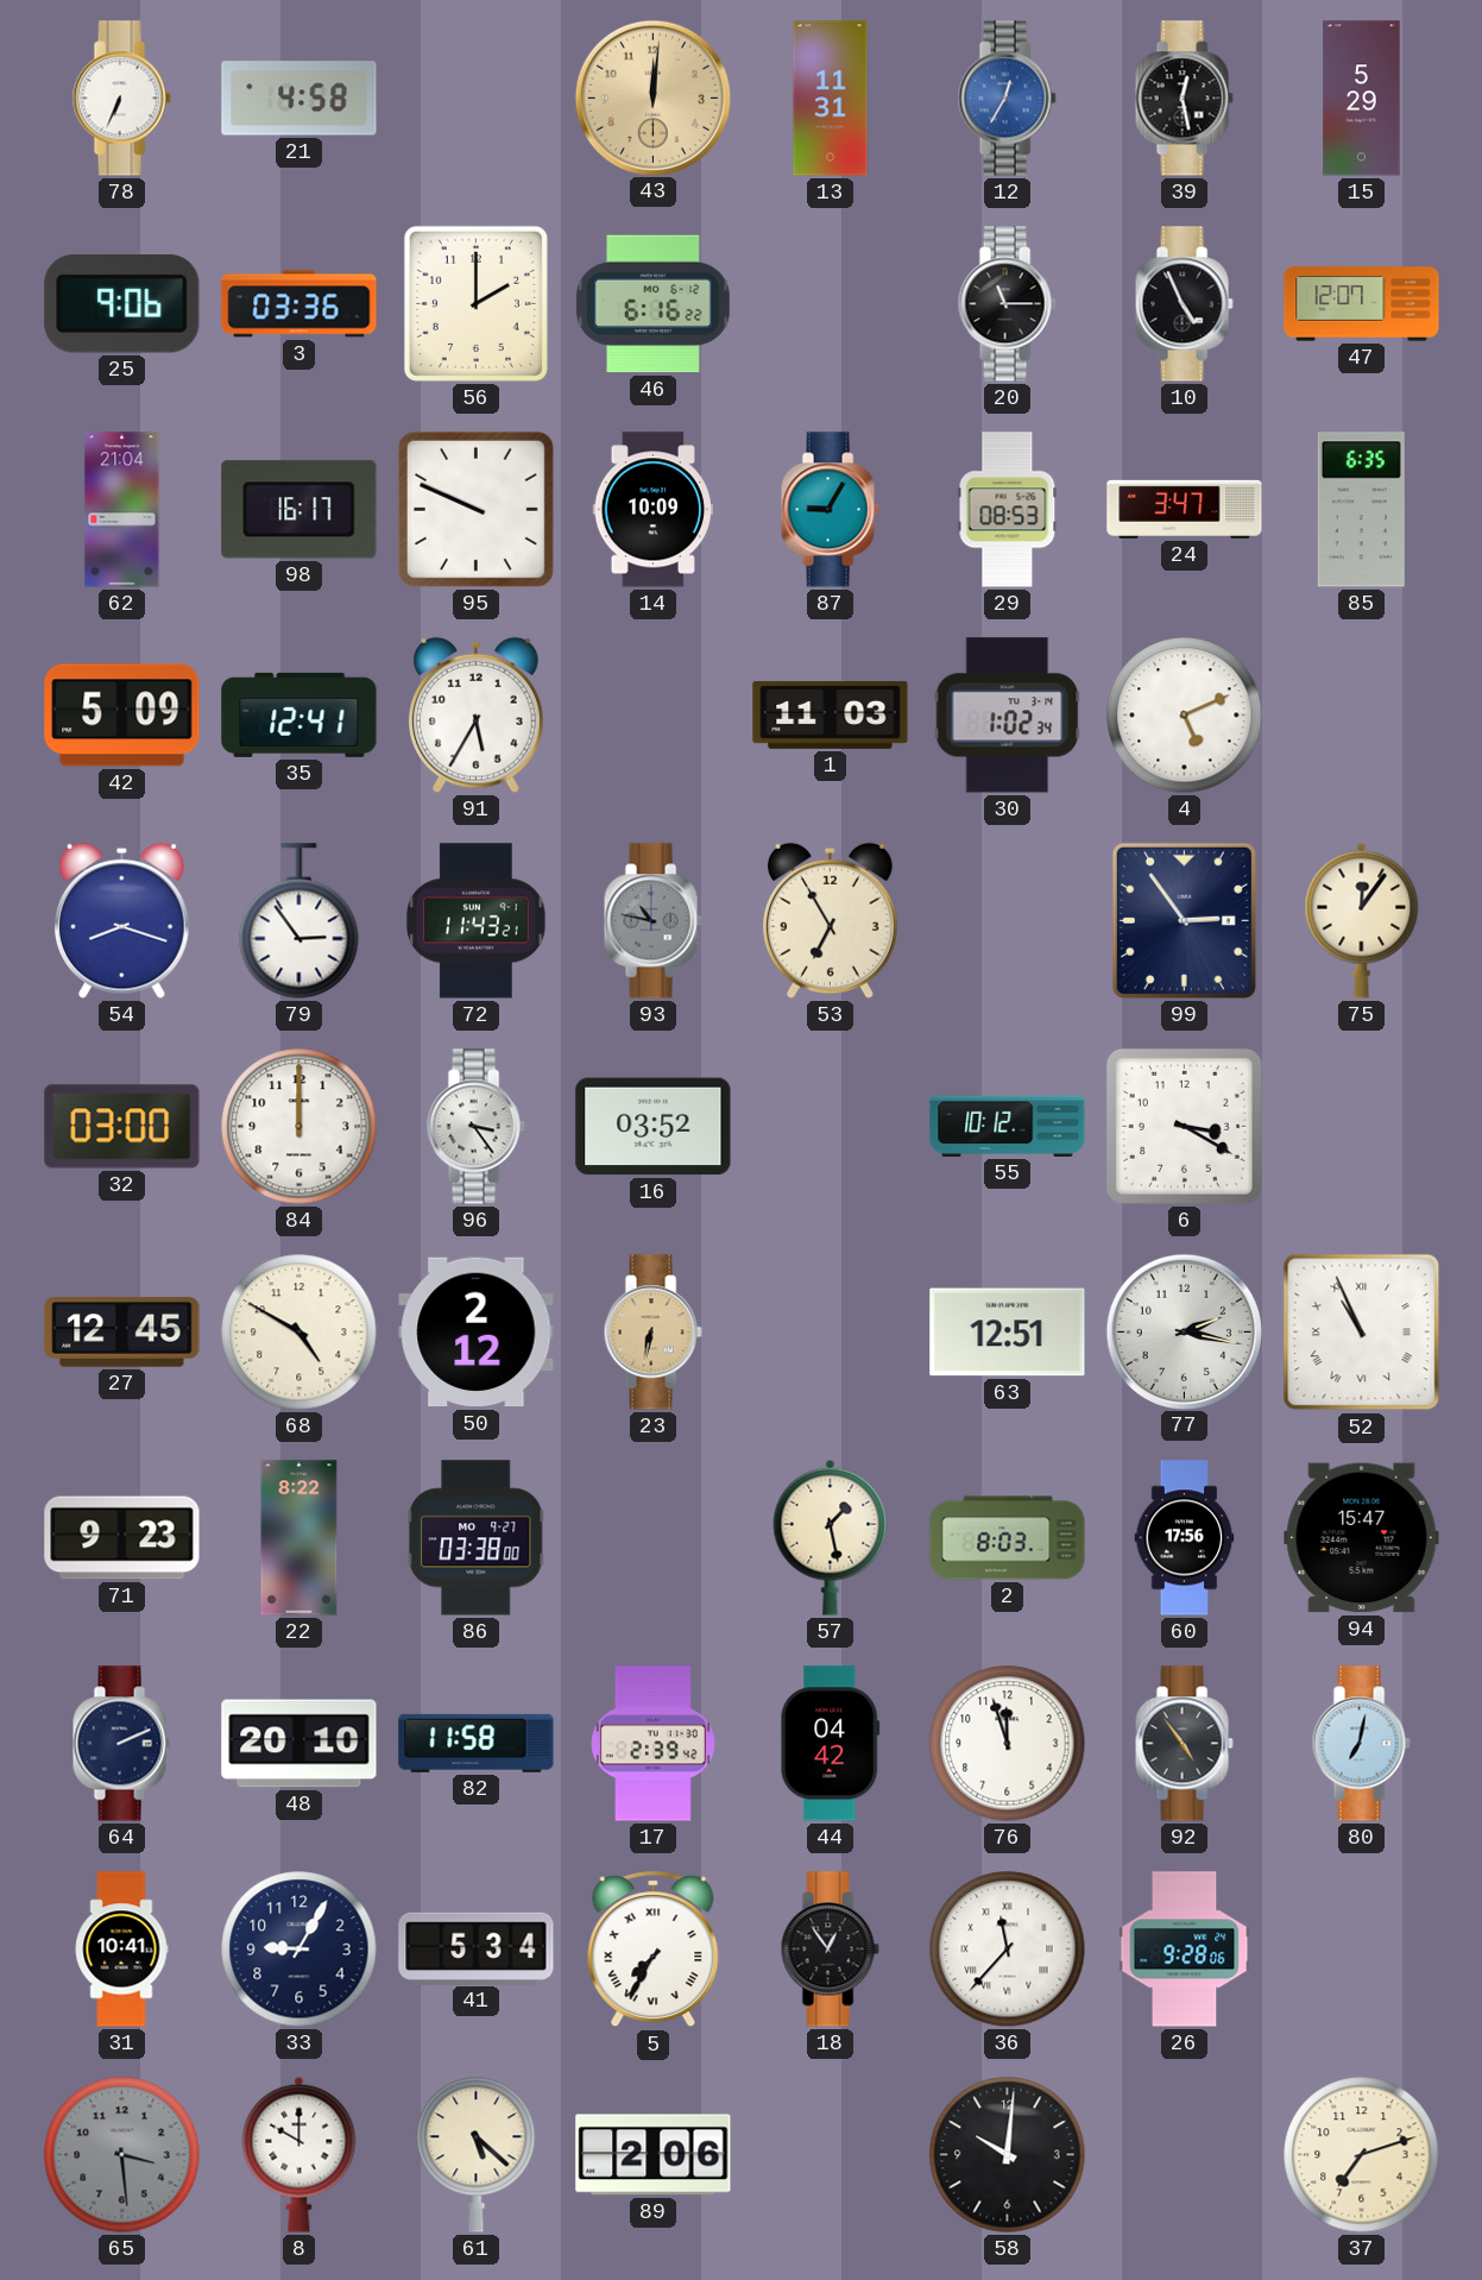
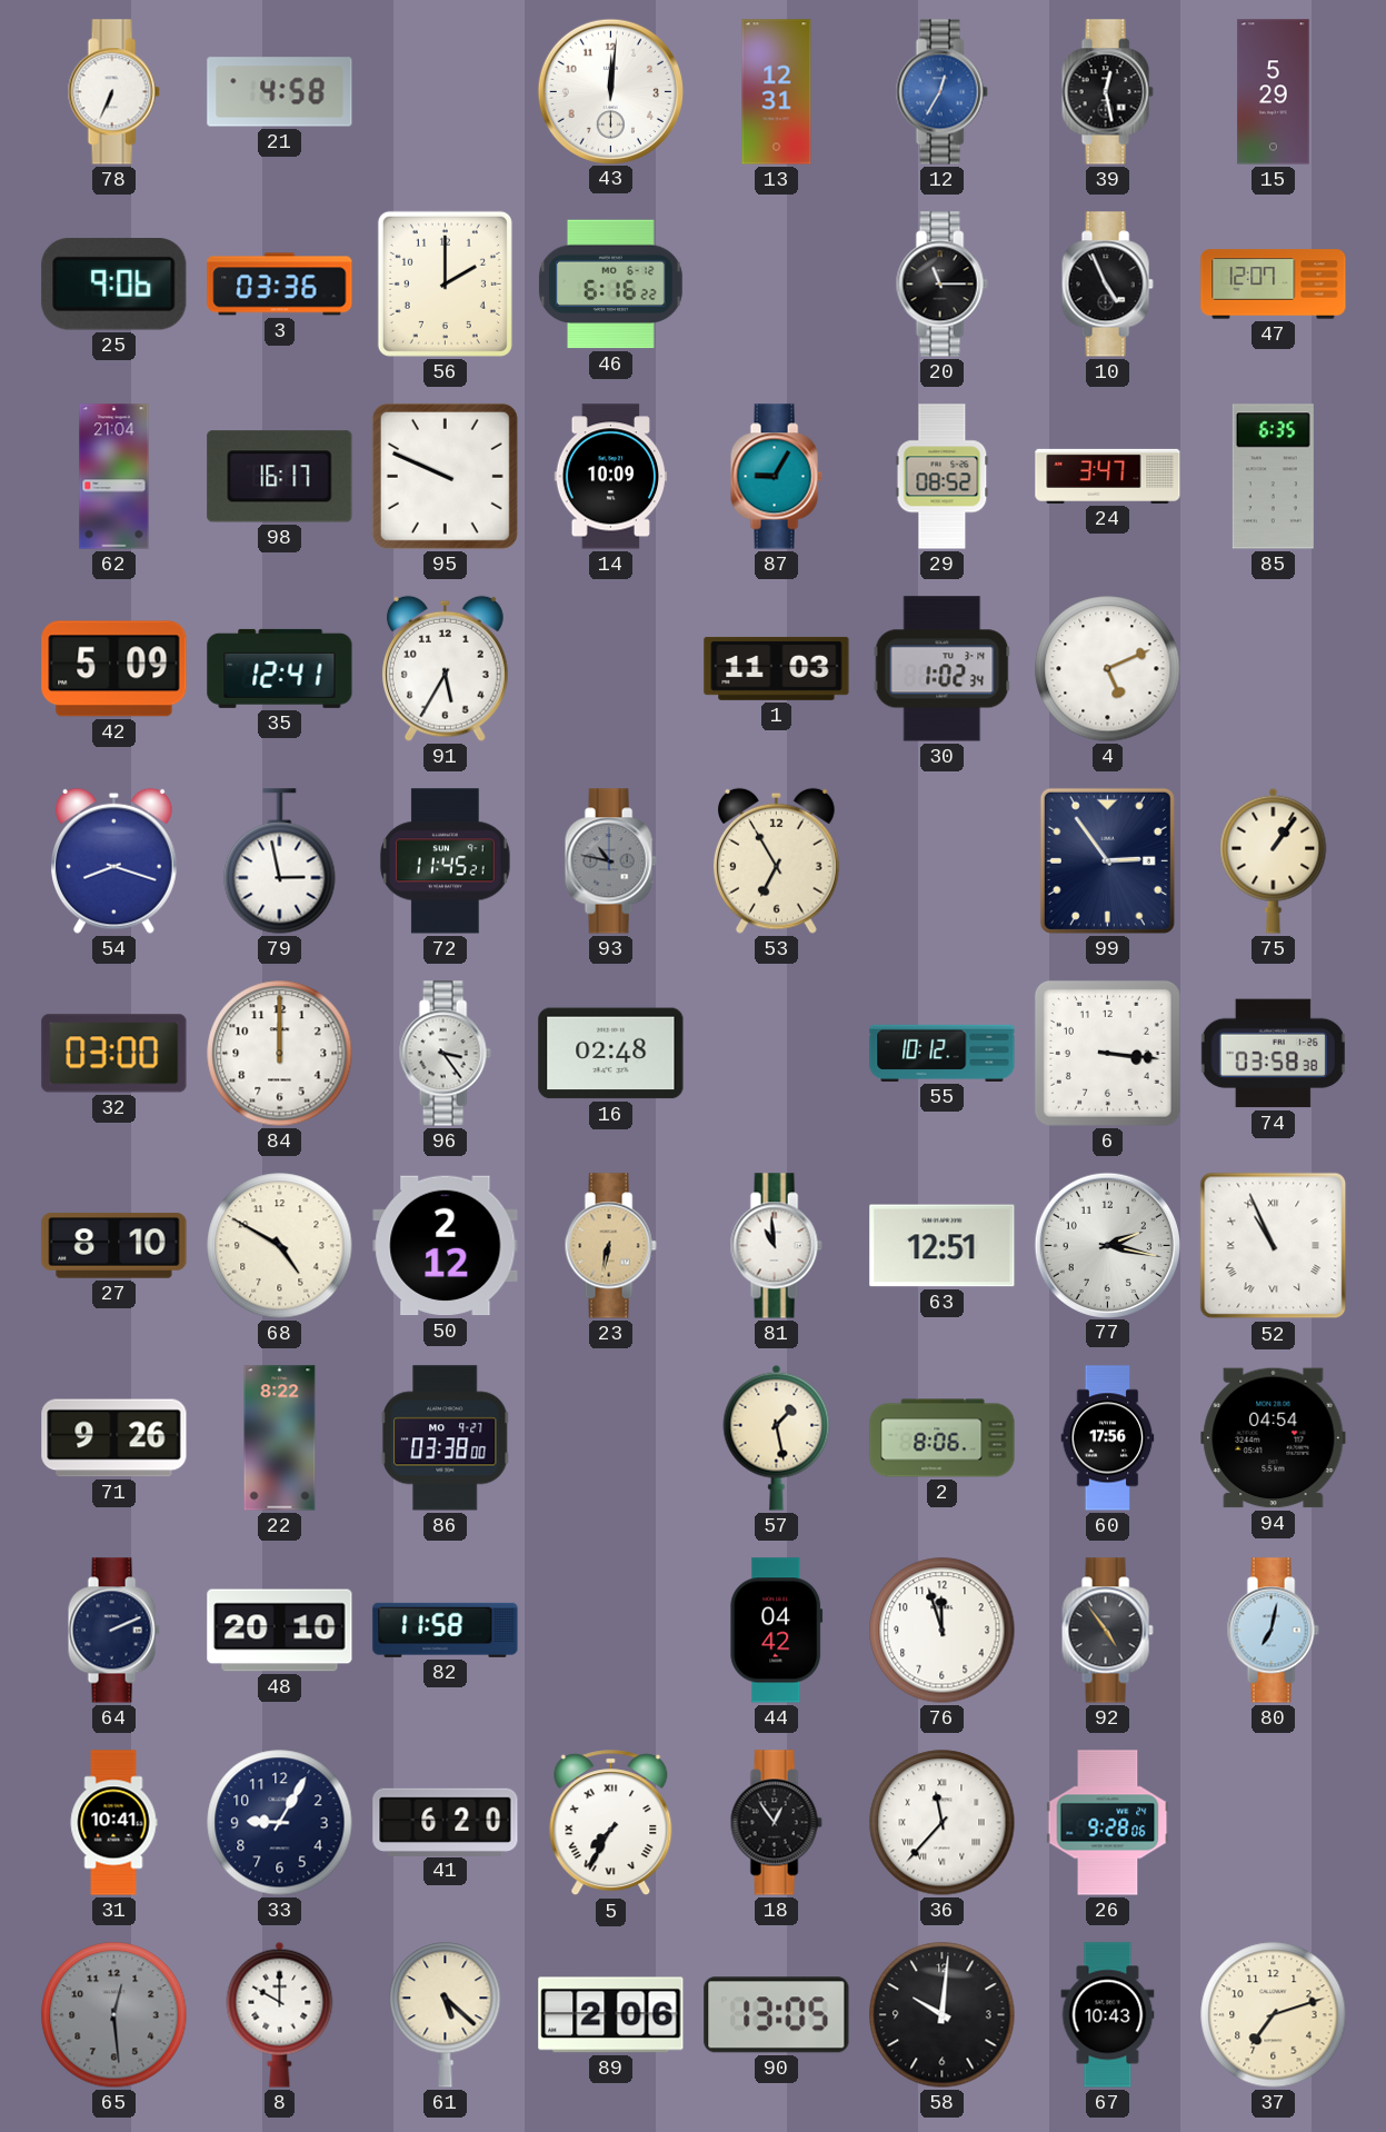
43 dial: champagne -> white
13: 11:31 -> 12:31
29: 08:53 -> 08:52
79: 2:54 -> 2:58
72: 11:43 -> 11:45
75: 12:06 -> 1:06
16: 03:52 -> 02:48
6: 3:20 -> 3:16
74: none -> 03:58
27: 12:45 -> 8:10
81: none -> 10:59
71: 9:23 -> 9:26
2: 8:03 -> 8:06
94: 15:47 -> 04:54
17: 2:39 -> none
41: 5:34 -> 6:20
65: 3:29 -> 12:29
90: none -> 13:05
67: none -> 10:43
